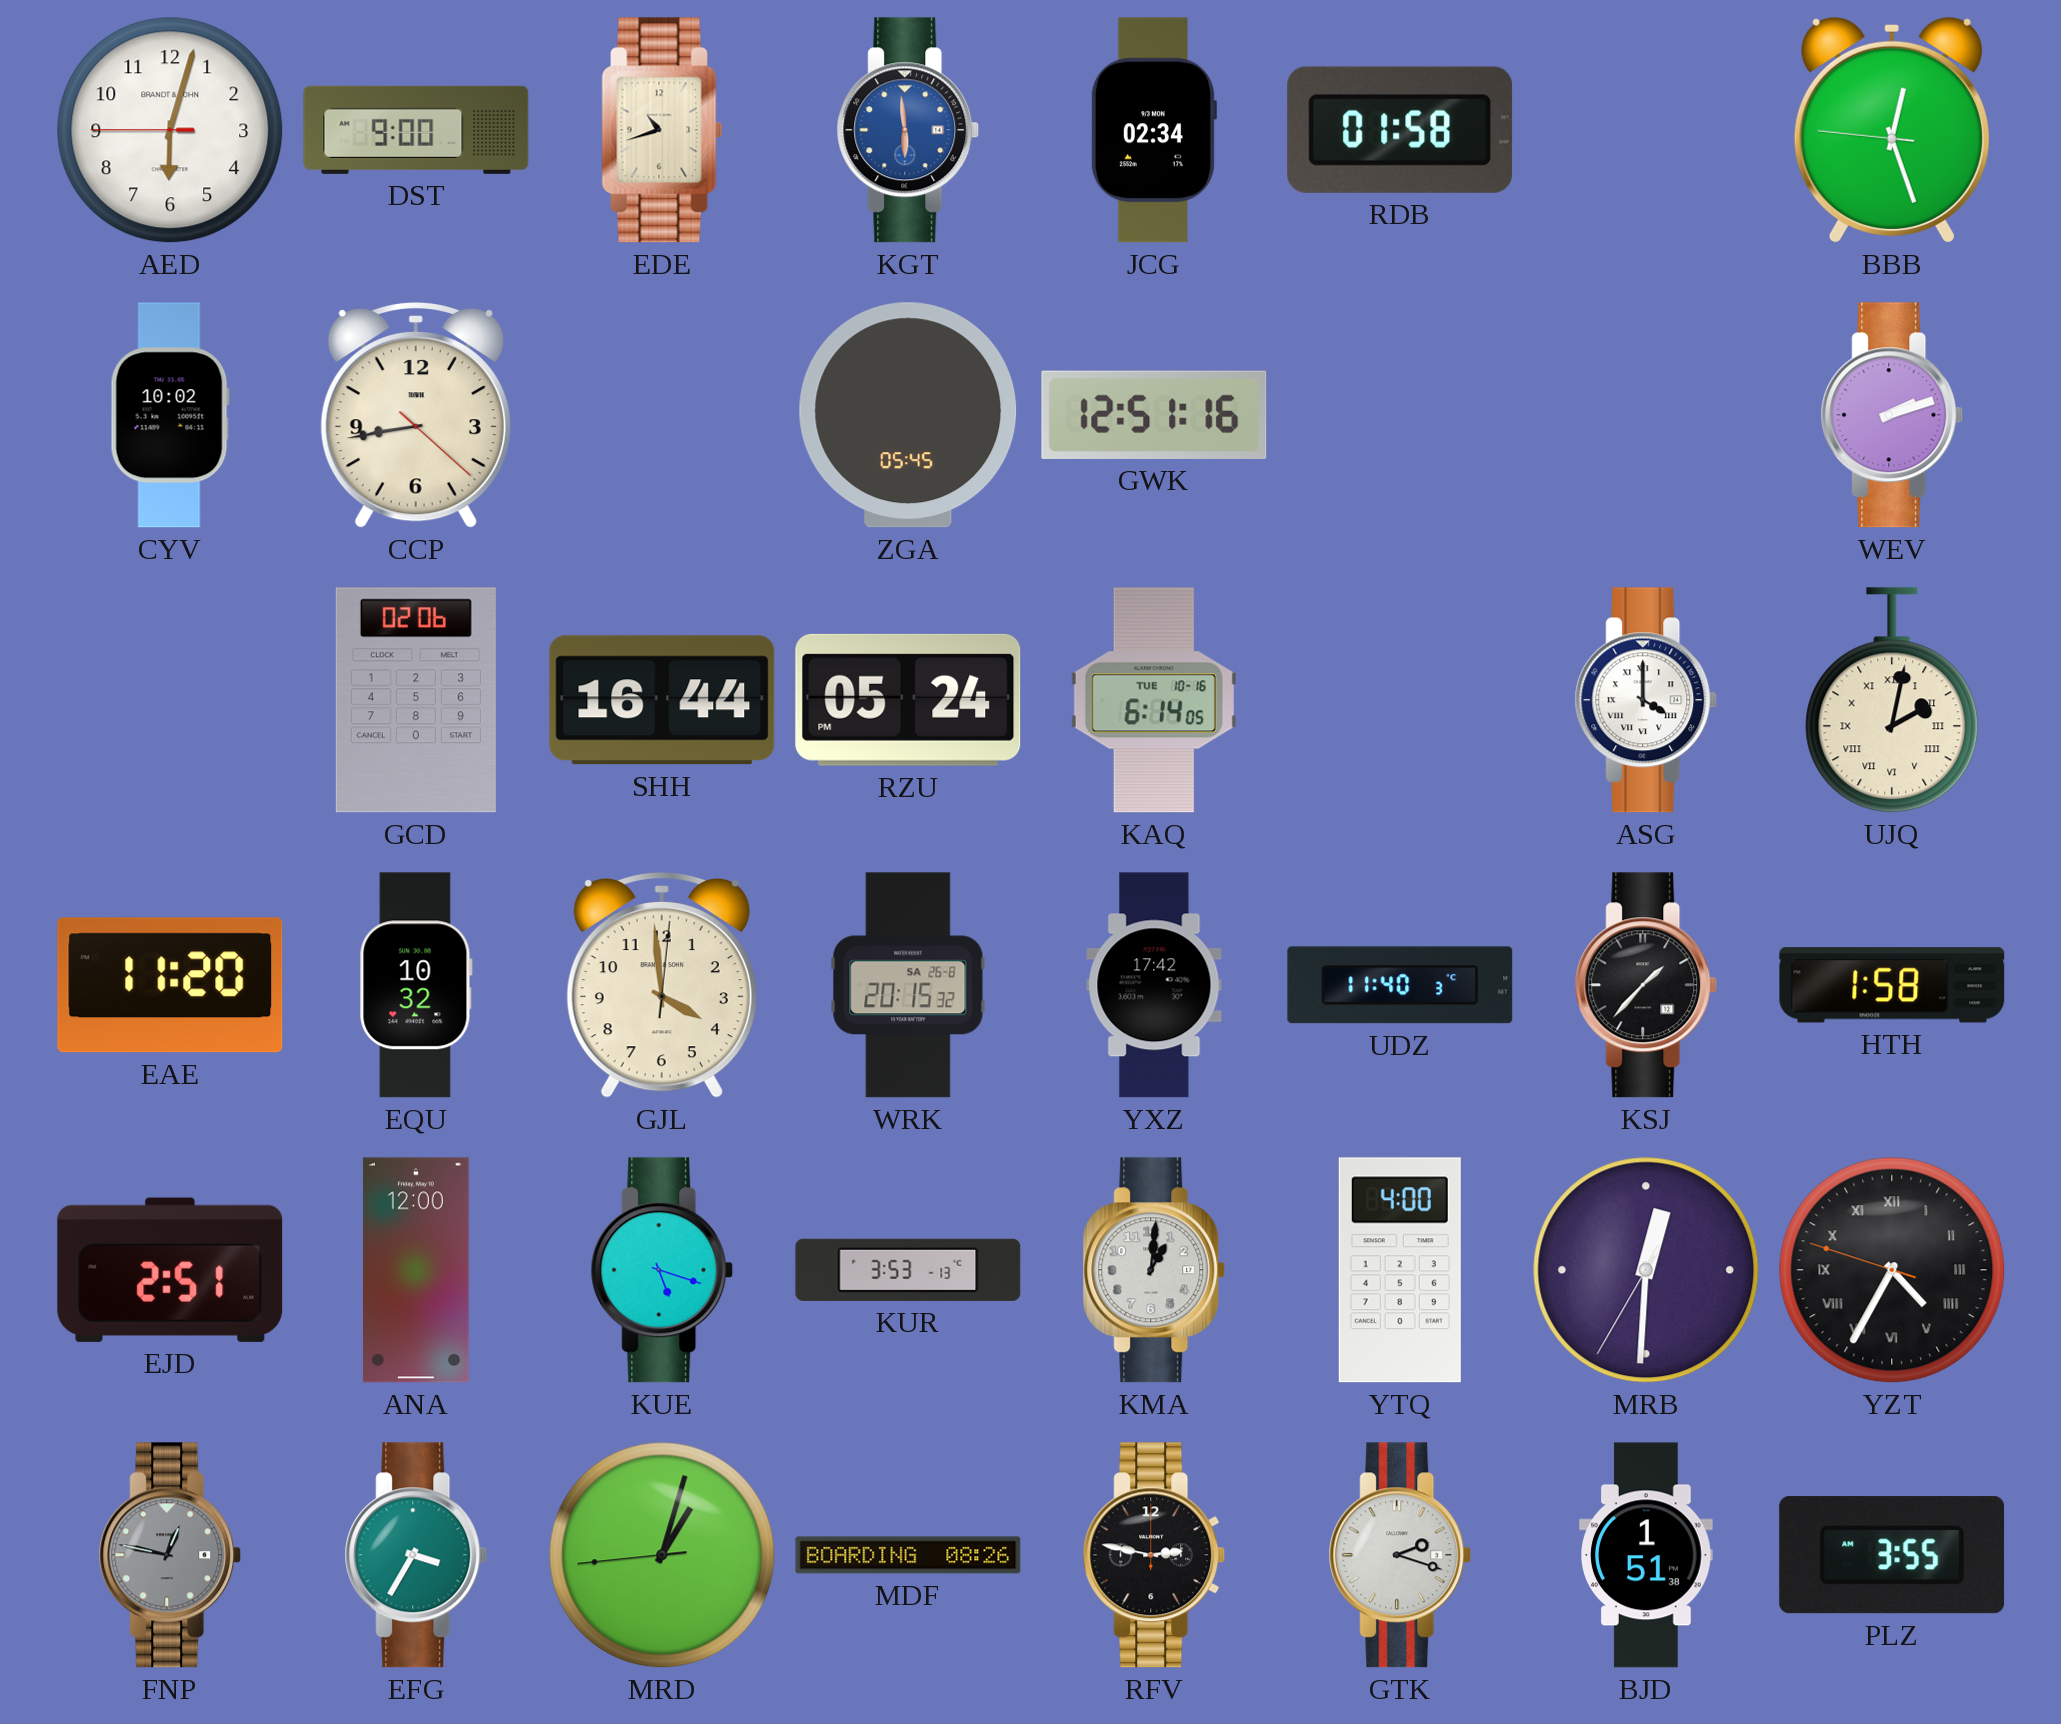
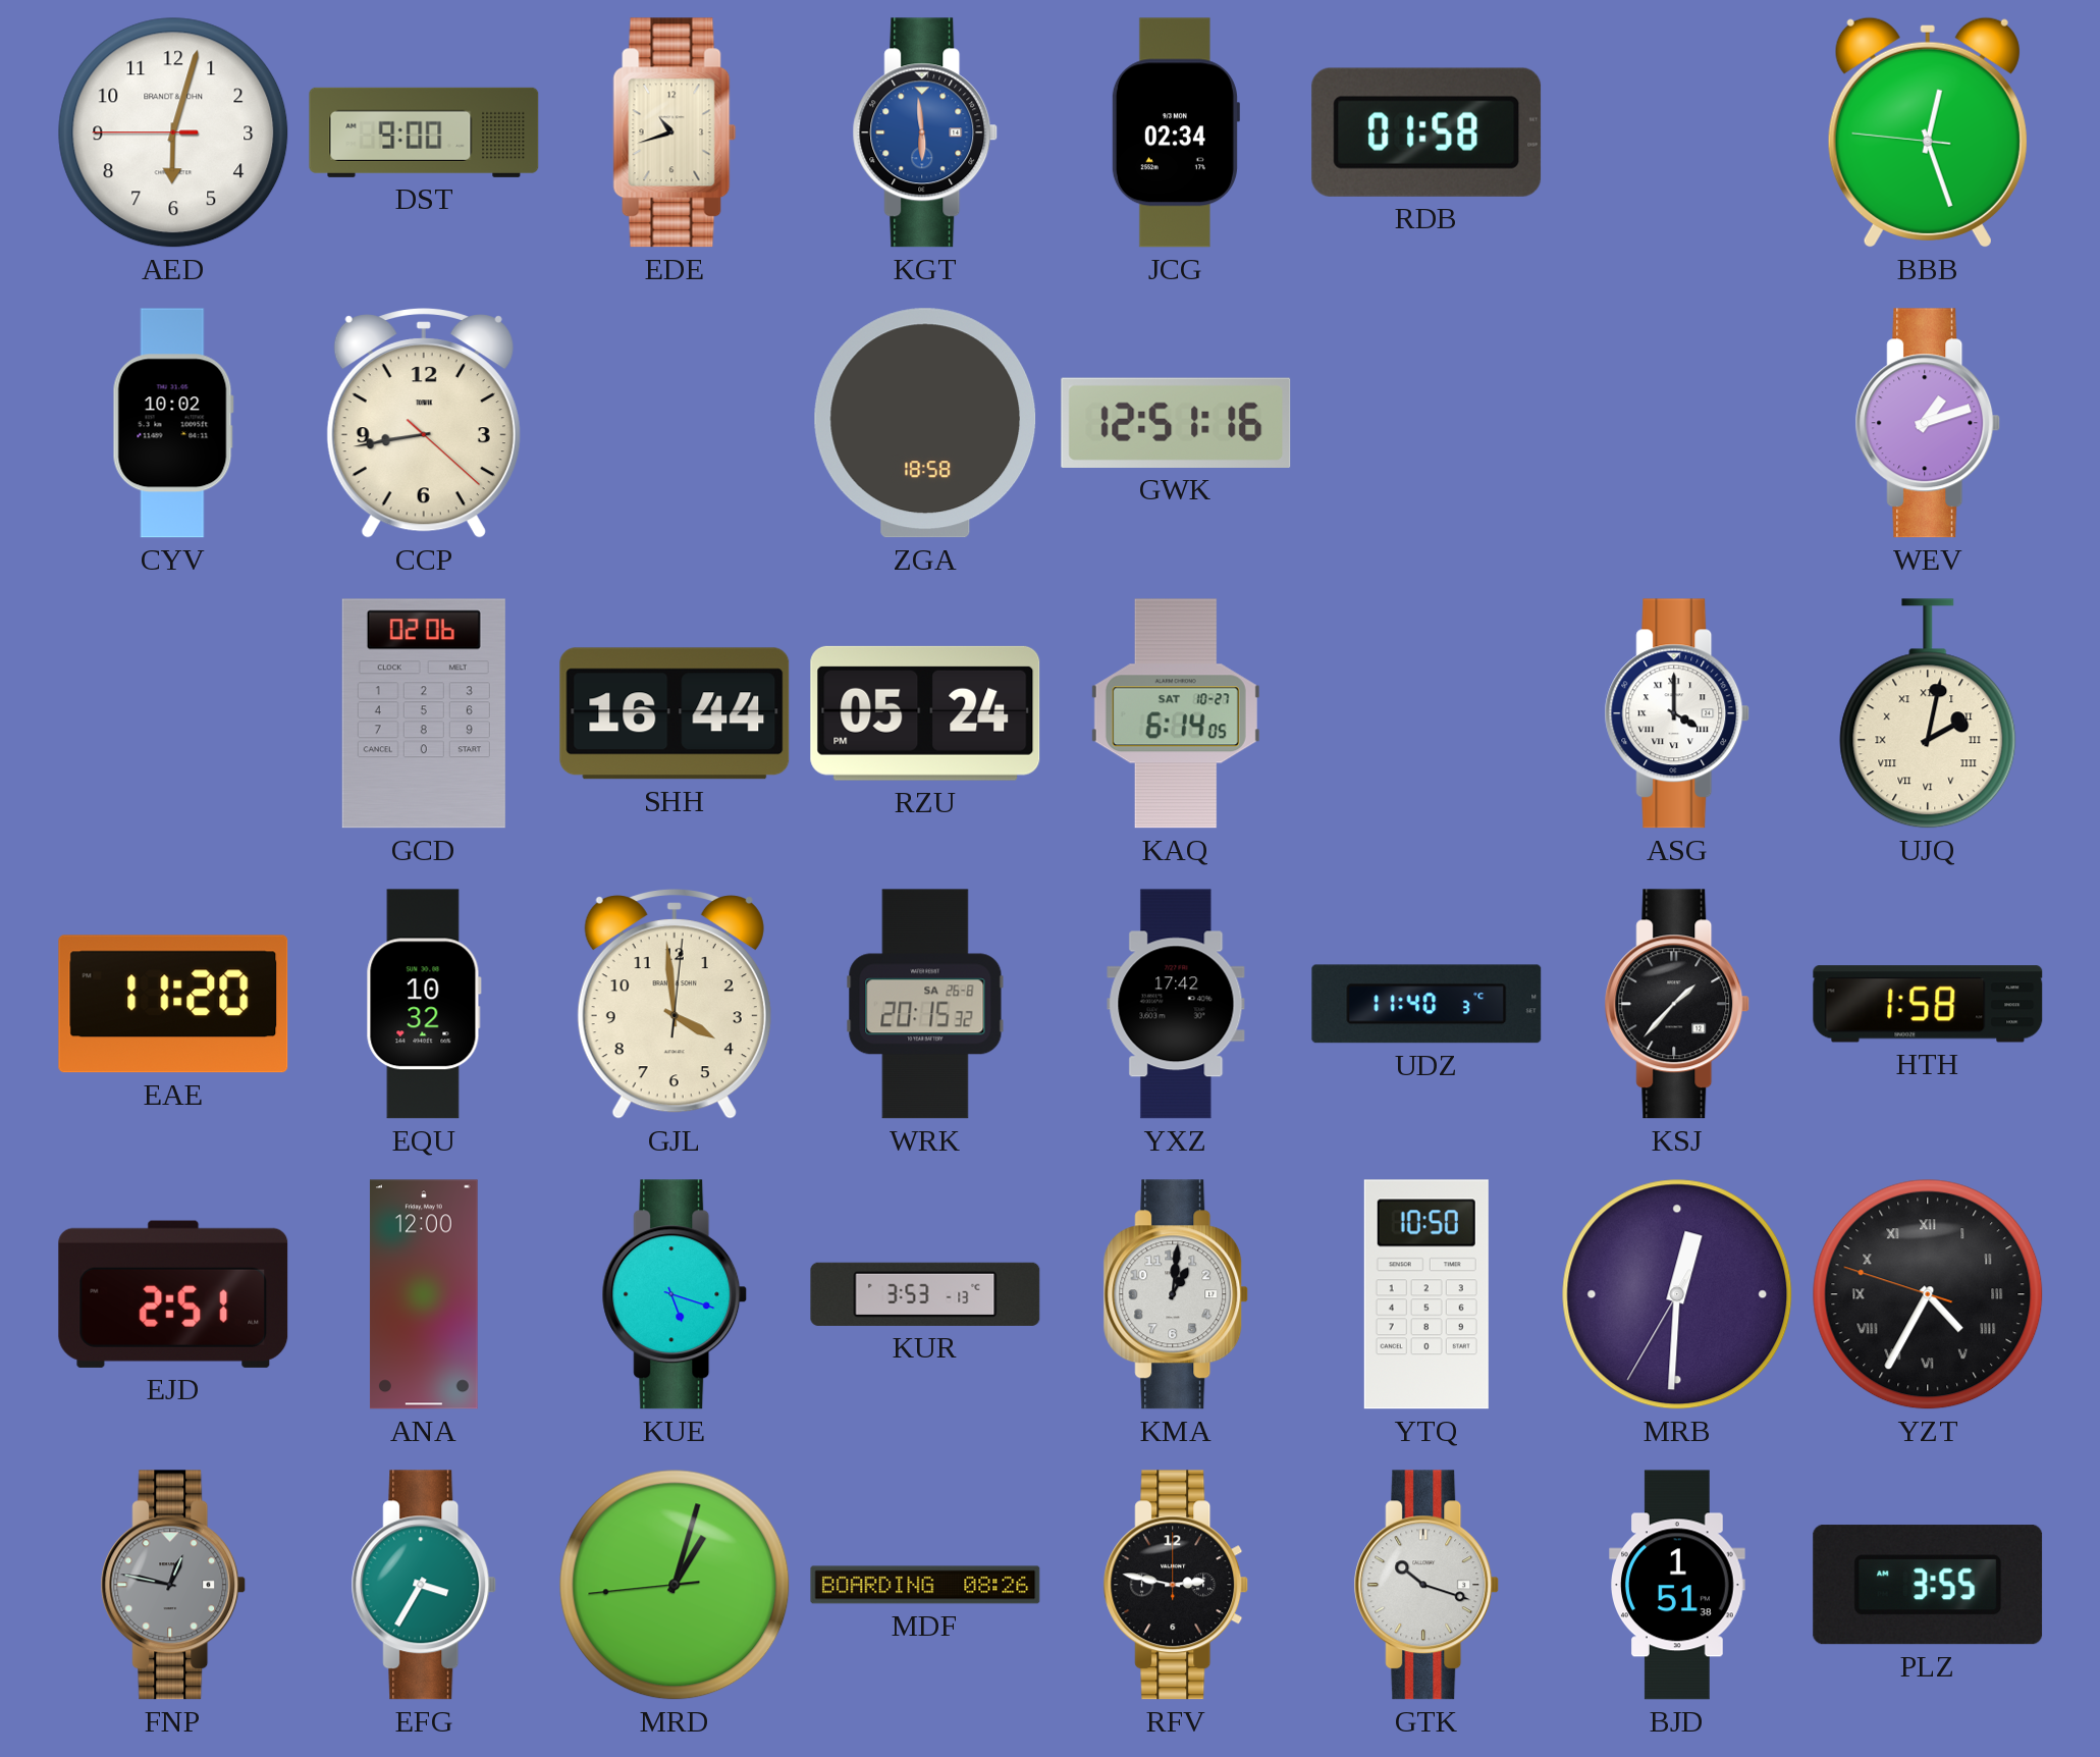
ZGA: 05:45 -> 18:58
WEV: 2:12 -> 1:12
KAQ date: TUE 10-16 -> SAT 10-27
YTQ: 4:00 -> 10:50
GTK: 2:18 -> 10:18
